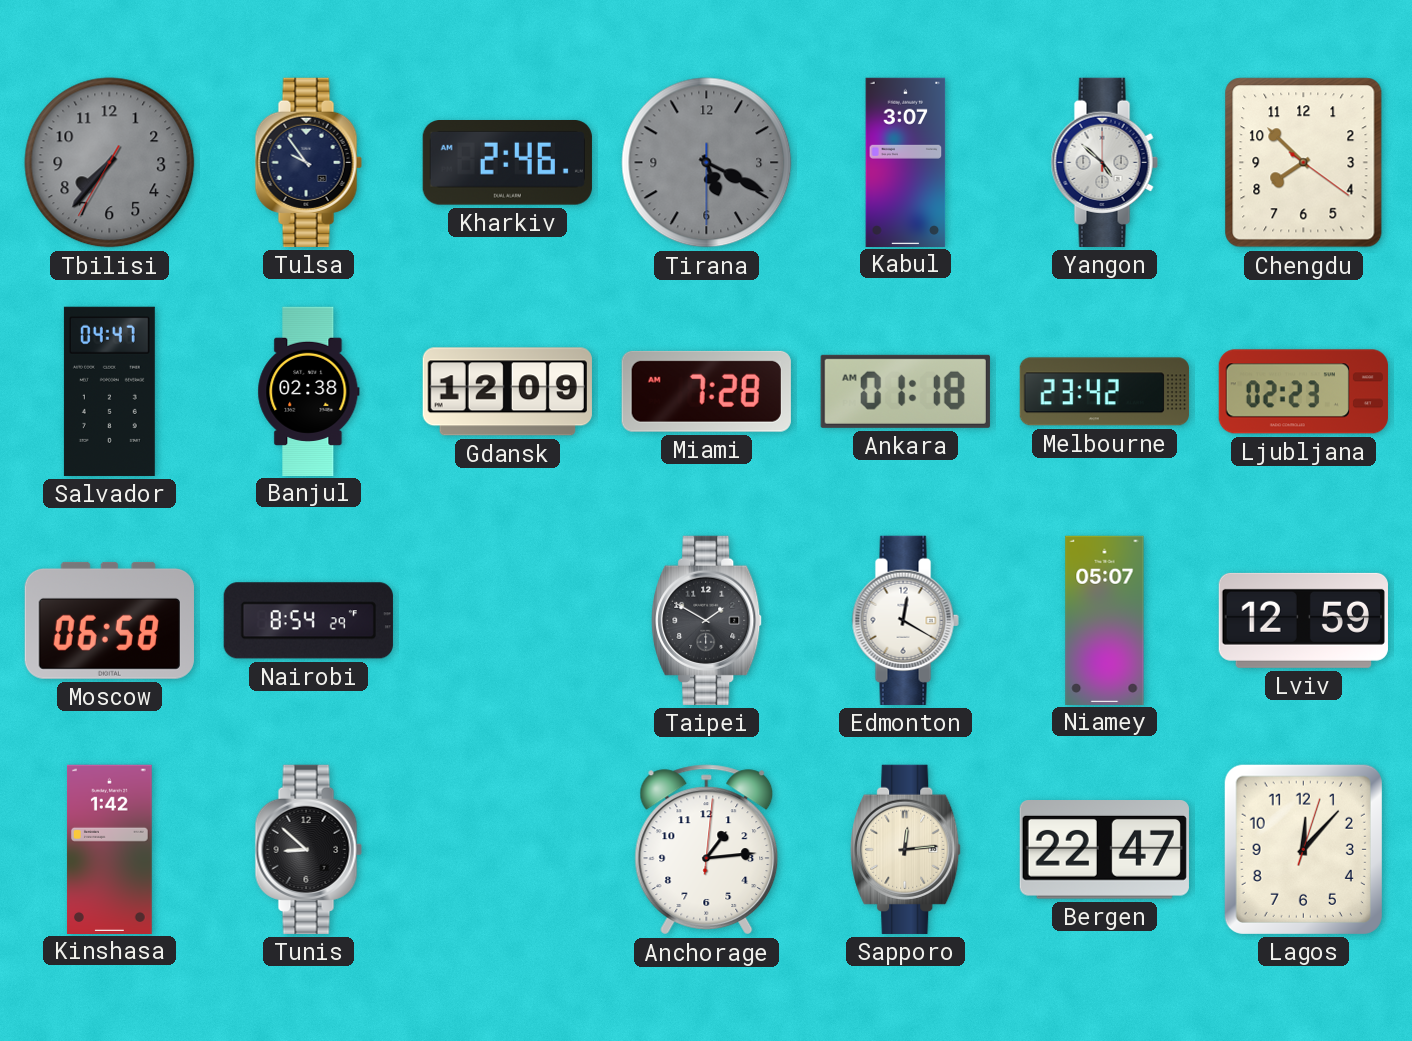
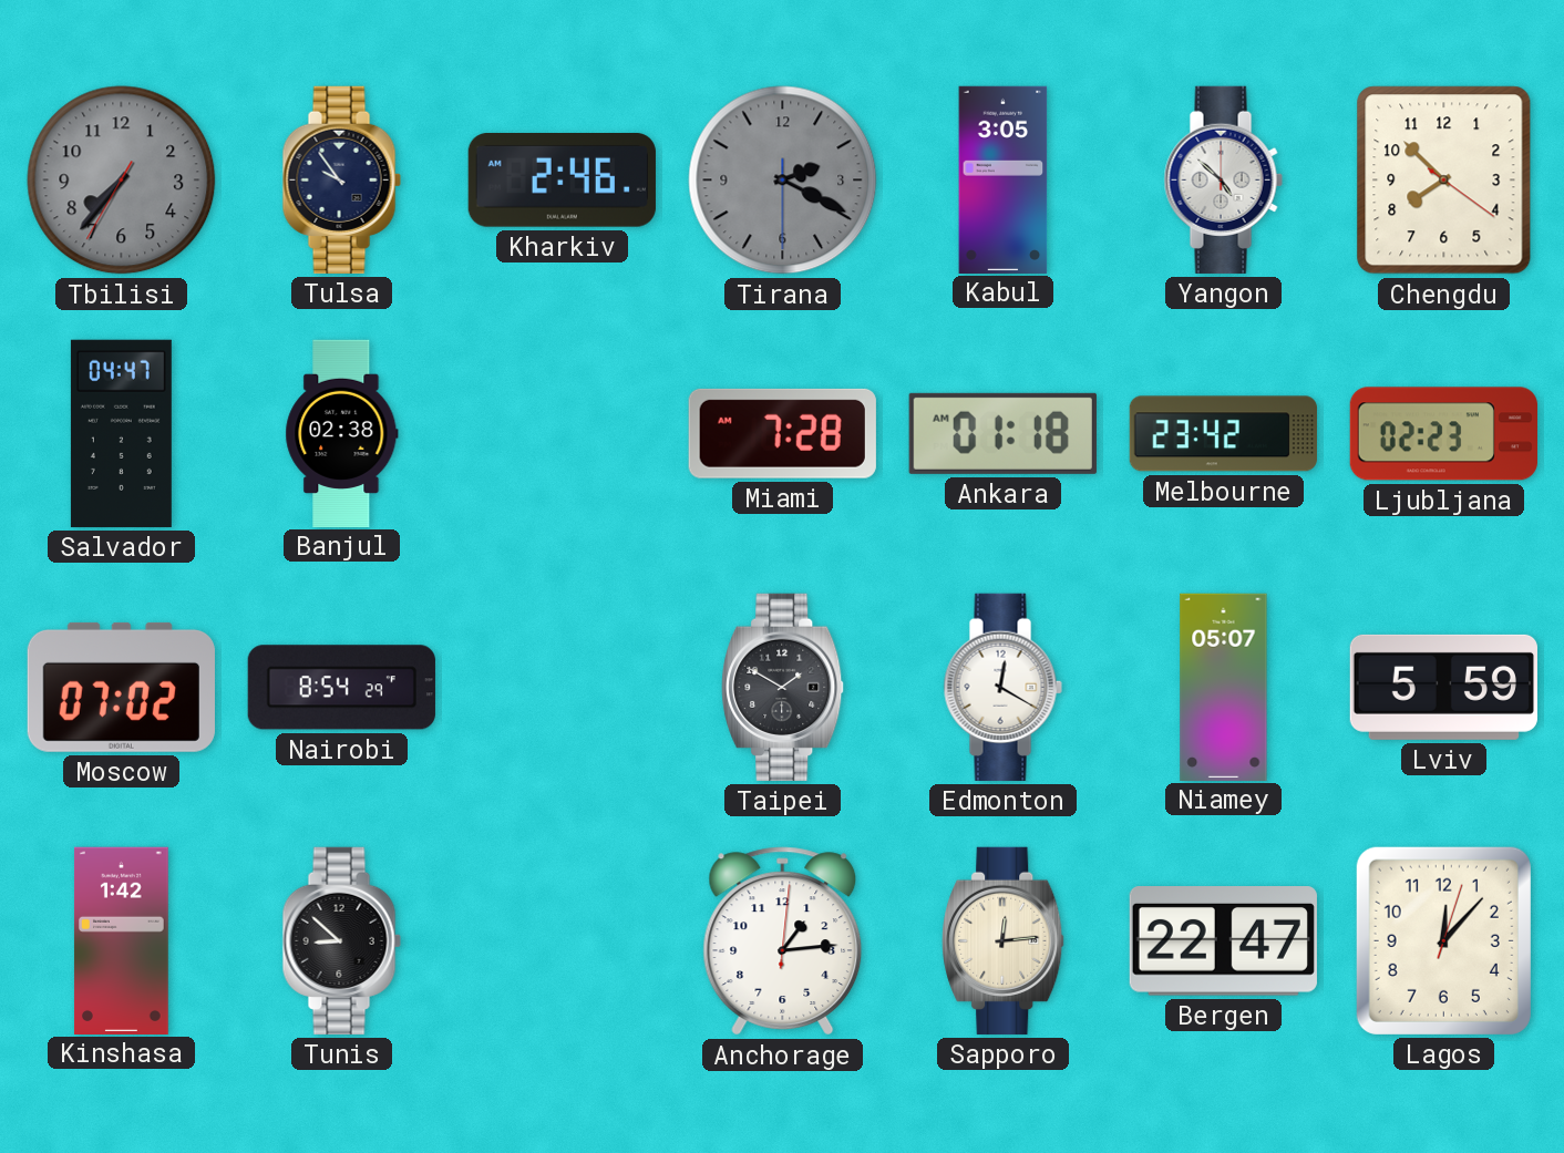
Tirana: 5:19 -> 2:19
Kabul: 3:07 -> 3:05
Gdansk: 12:09 -> none
Moscow: 06:58 -> 07:02
Lviv: 12:59 -> 5:59
